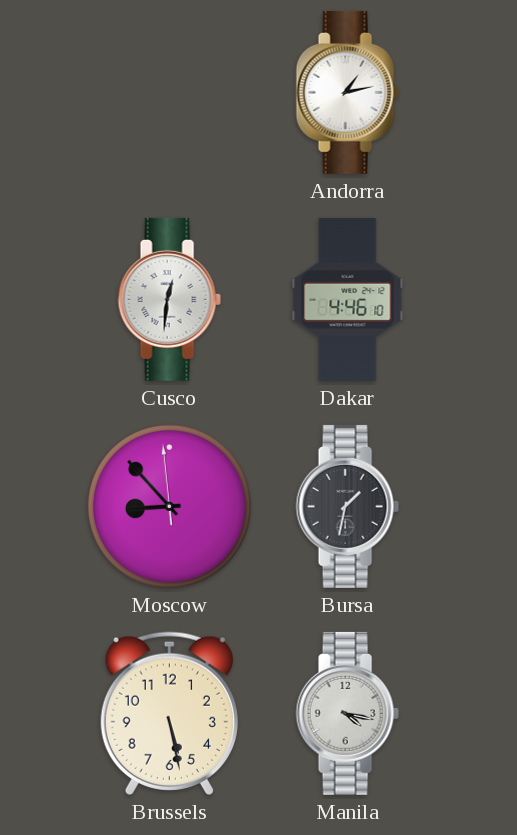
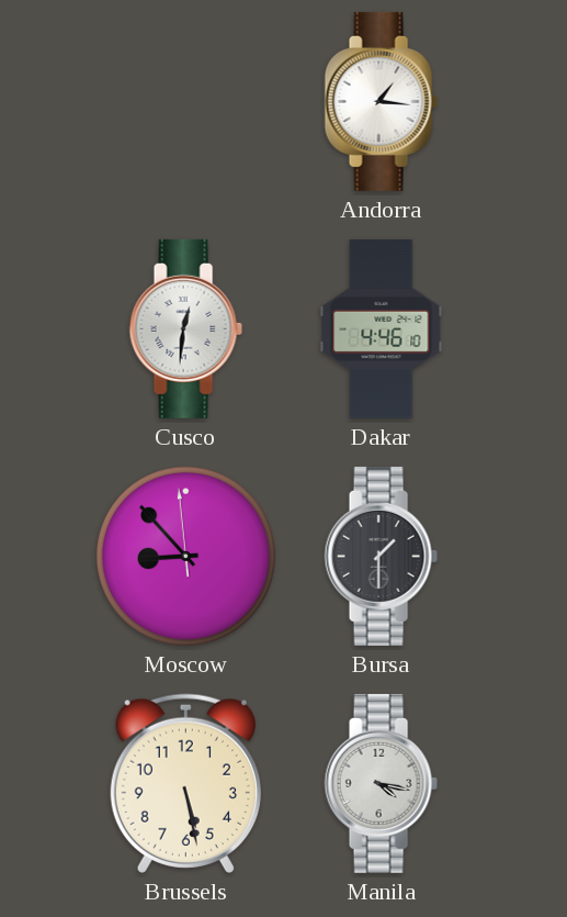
Andorra: 1:13 -> 1:16
Bursa: 1:32 -> 1:30
